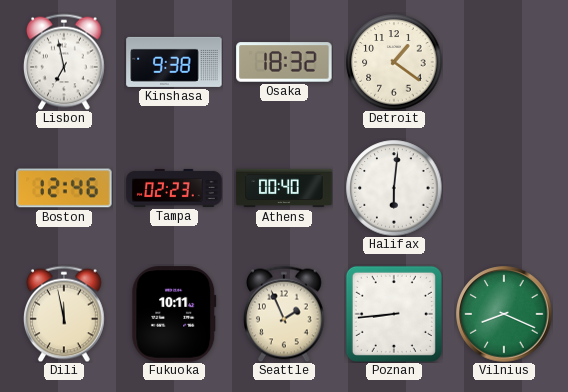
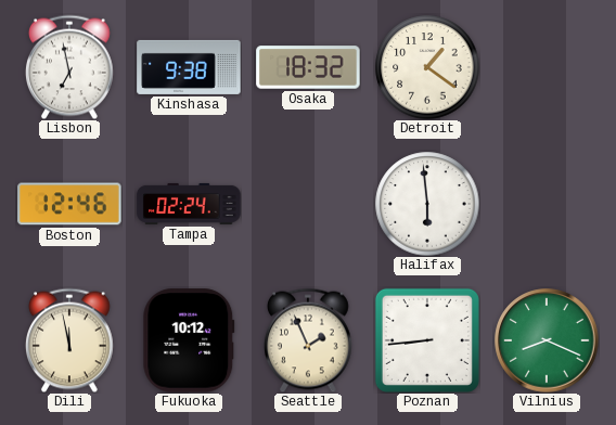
Tampa: 02:23 -> 02:24
Athens: 00:40 -> none
Halifax: 6:01 -> 5:59
Fukuoka: 10:11 -> 10:12
